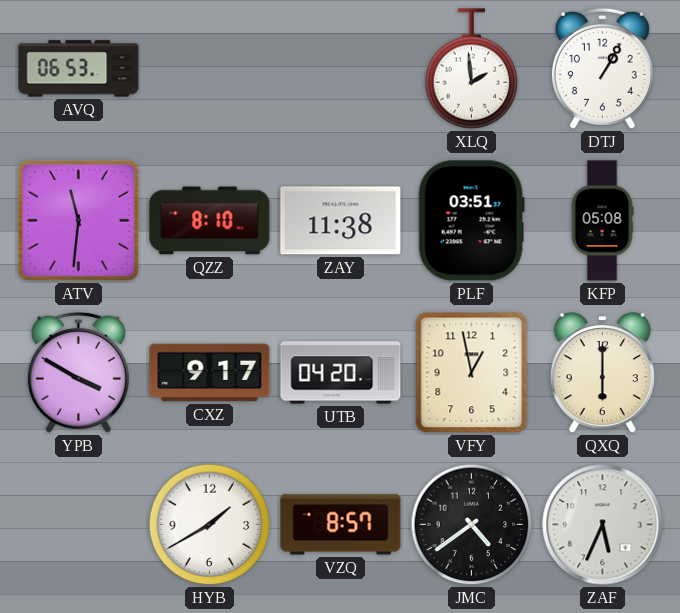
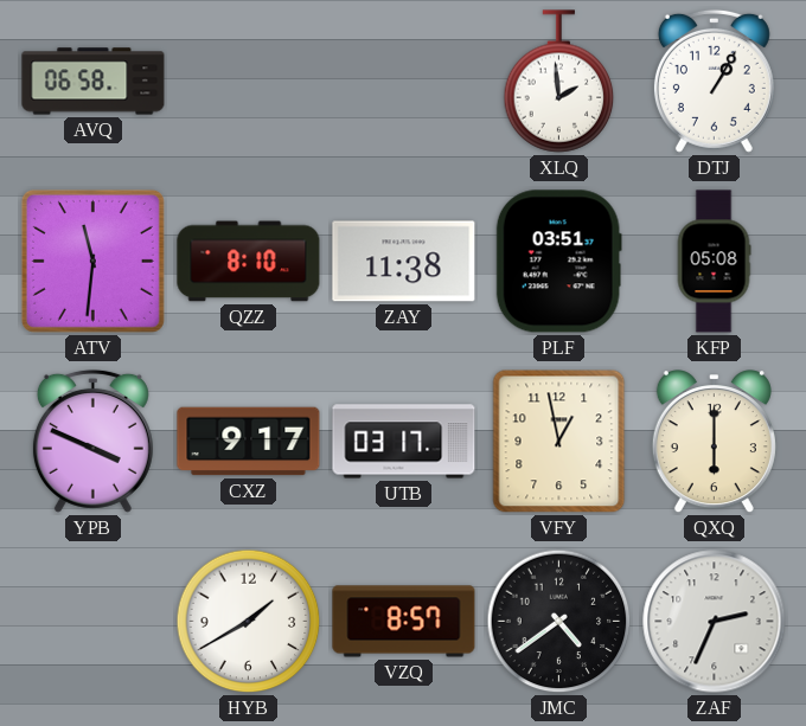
AVQ: 06:53 -> 06:58
YPB: 3:50 -> 3:49
UTB: 04:20 -> 03:17
ZAF: 5:34 -> 2:34
